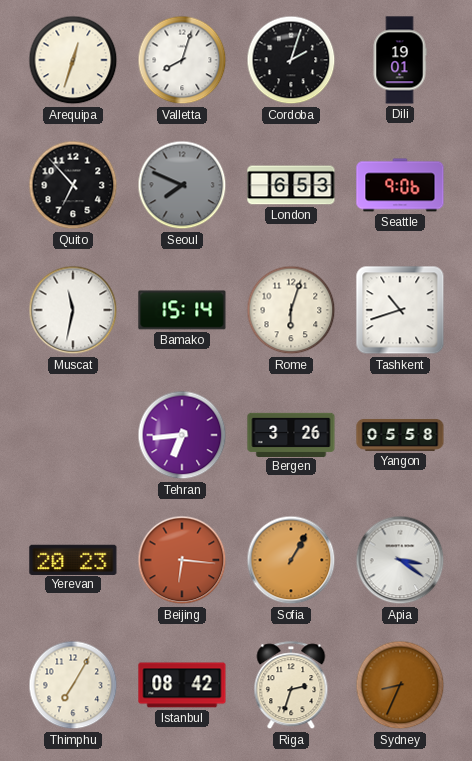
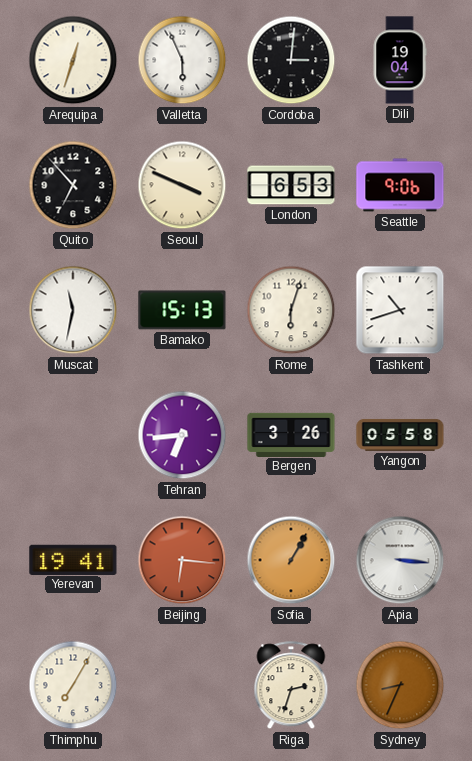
Valletta: 8:03 -> 5:56
Cordoba: 2:03 -> 3:01
Dili: 19:01 -> 19:04
Seoul: 7:49 -> 3:49
Seoul dial: grey -> cream
Bamako: 15:14 -> 15:13
Yerevan: 20:23 -> 19:41
Apia: 3:21 -> 3:16
Istanbul: 08:42 -> none
